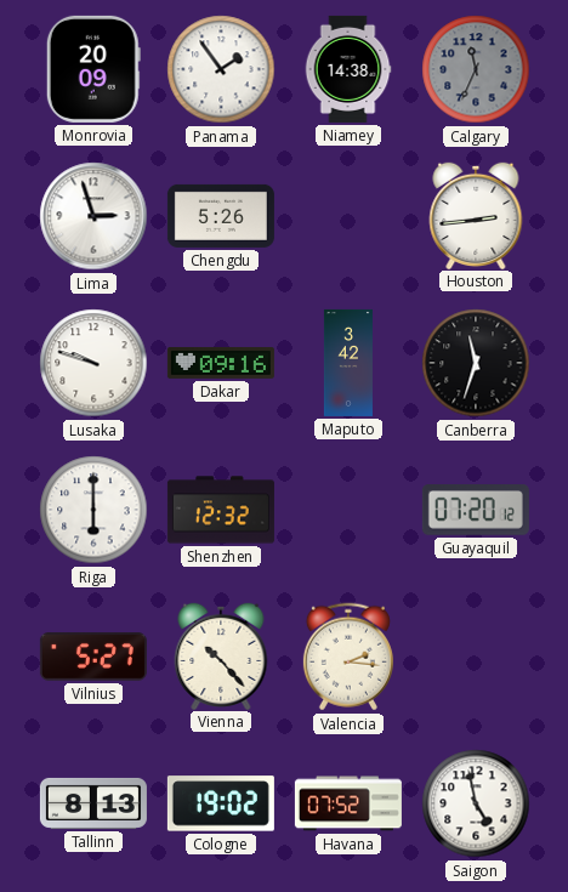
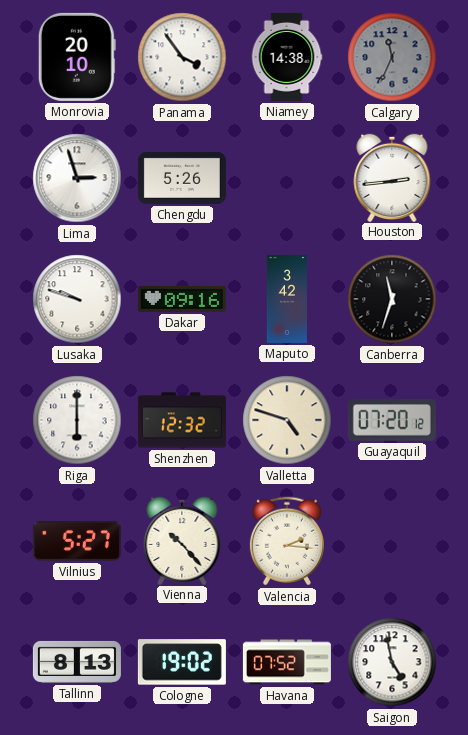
Monrovia: 20:09 -> 20:10
Panama: 1:54 -> 3:54
Valletta: none -> 4:48
